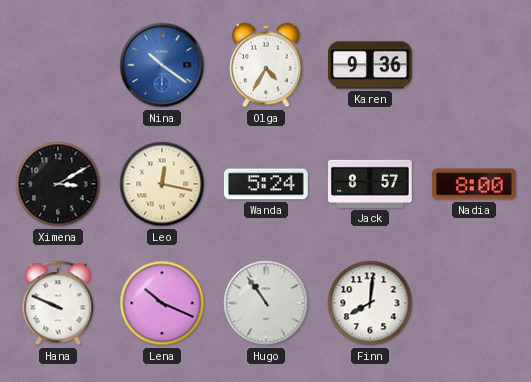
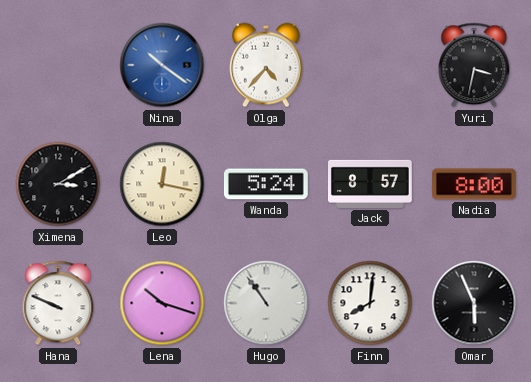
Olga: 4:35 -> 4:37
Karen: 9:36 -> none
Yuri: none -> 3:32
Lena: 10:19 -> 10:18
Omar: none -> 5:56
